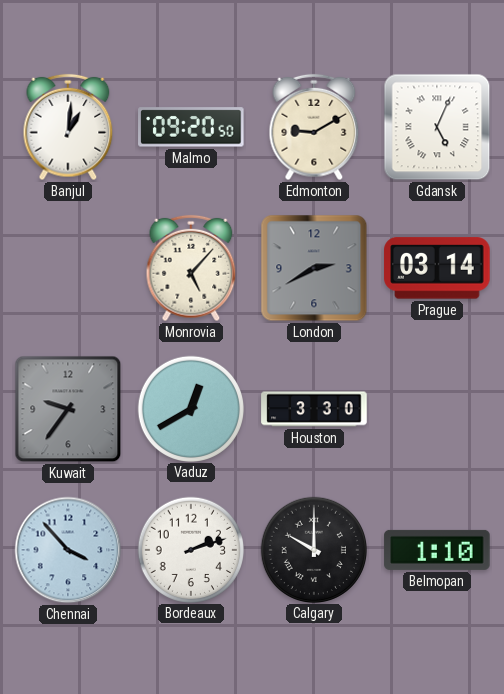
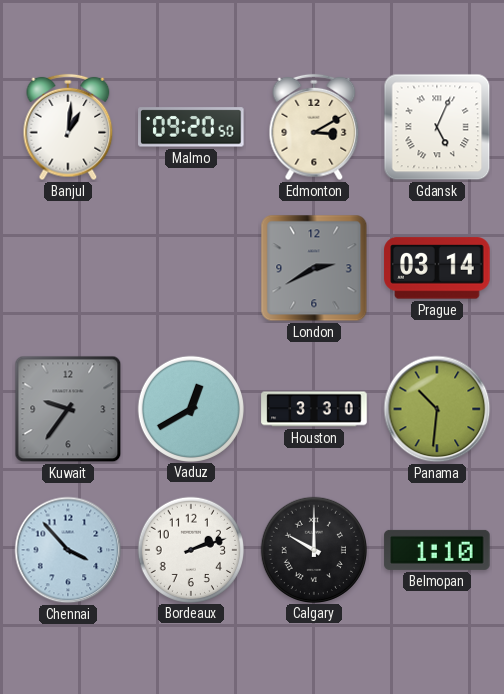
Edmonton: 9:10 -> 3:10
Monrovia: 5:07 -> none
Panama: none -> 10:31
